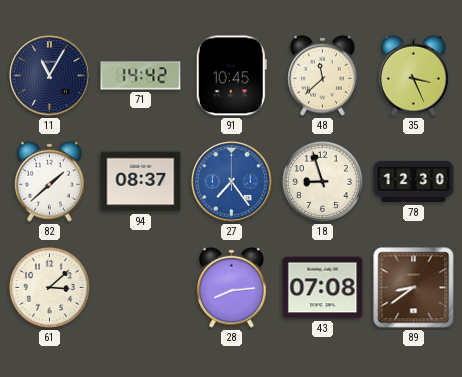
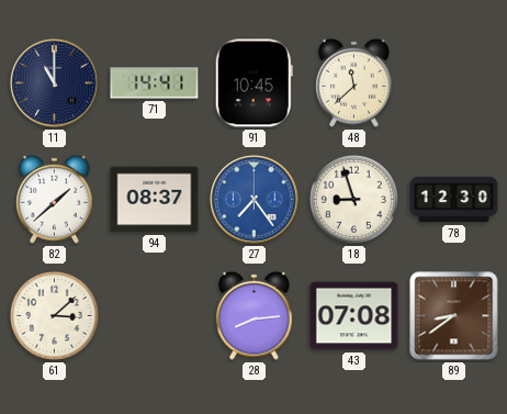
11: 11:05 -> 11:00
71: 14:42 -> 14:41
35: 3:26 -> none
